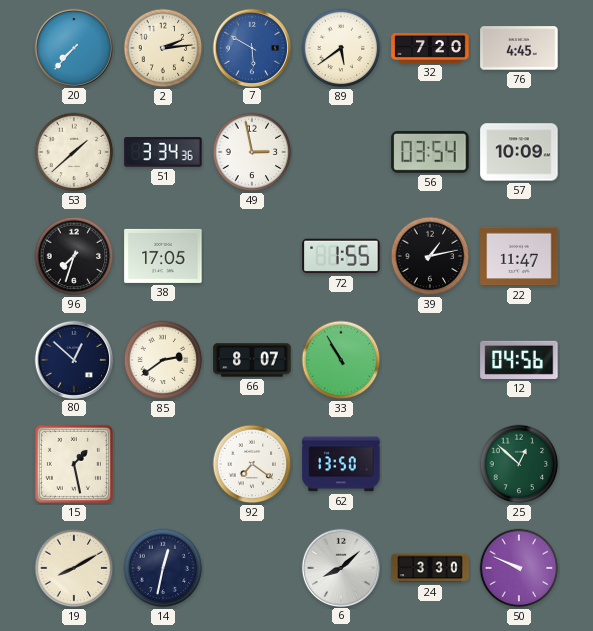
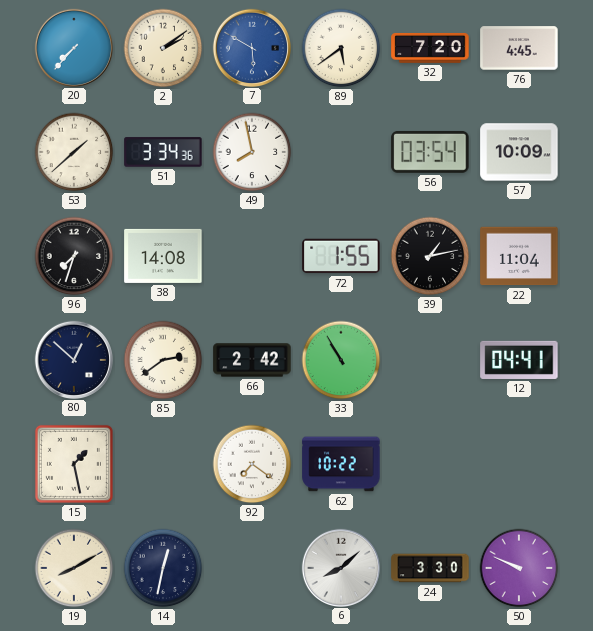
2: 2:14 -> 2:09
49: 2:58 -> 7:58
38: 17:05 -> 14:08
22: 11:47 -> 11:04
66: 8:07 -> 2:42
12: 04:56 -> 04:41
62: 13:50 -> 10:22
25: 12:52 -> none
